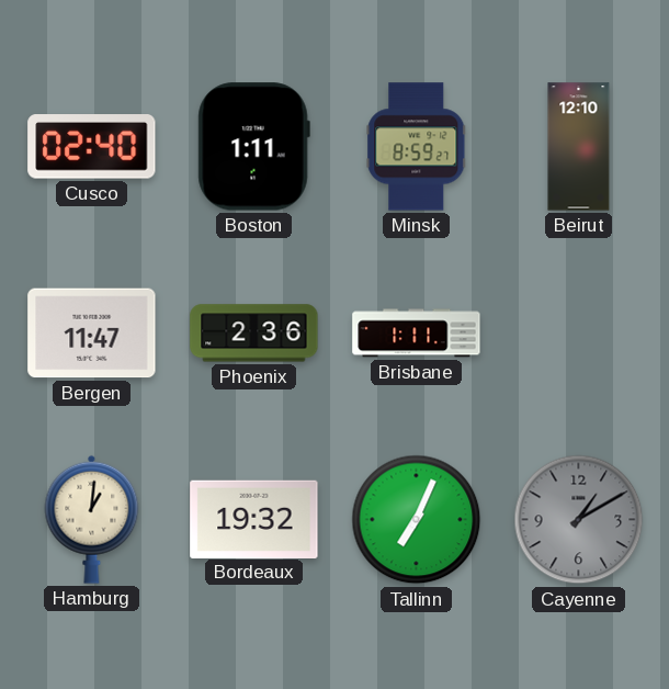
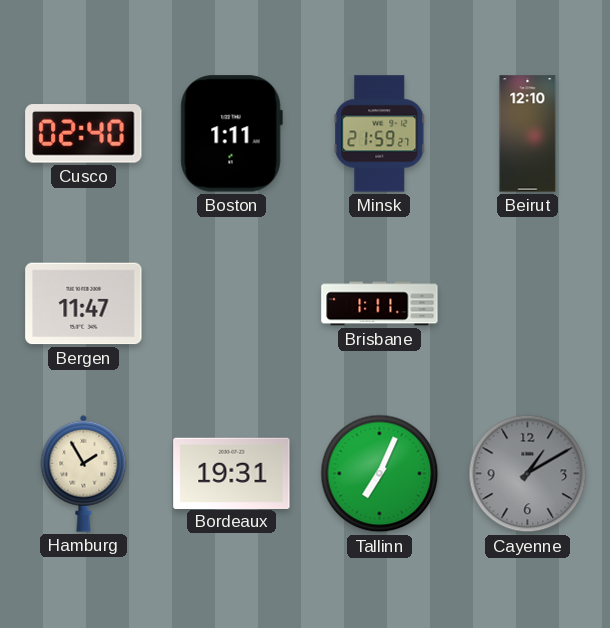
Minsk: 8:59 -> 21:59
Phoenix: 2:36 -> none
Hamburg: 1:01 -> 1:55
Bordeaux: 19:32 -> 19:31
